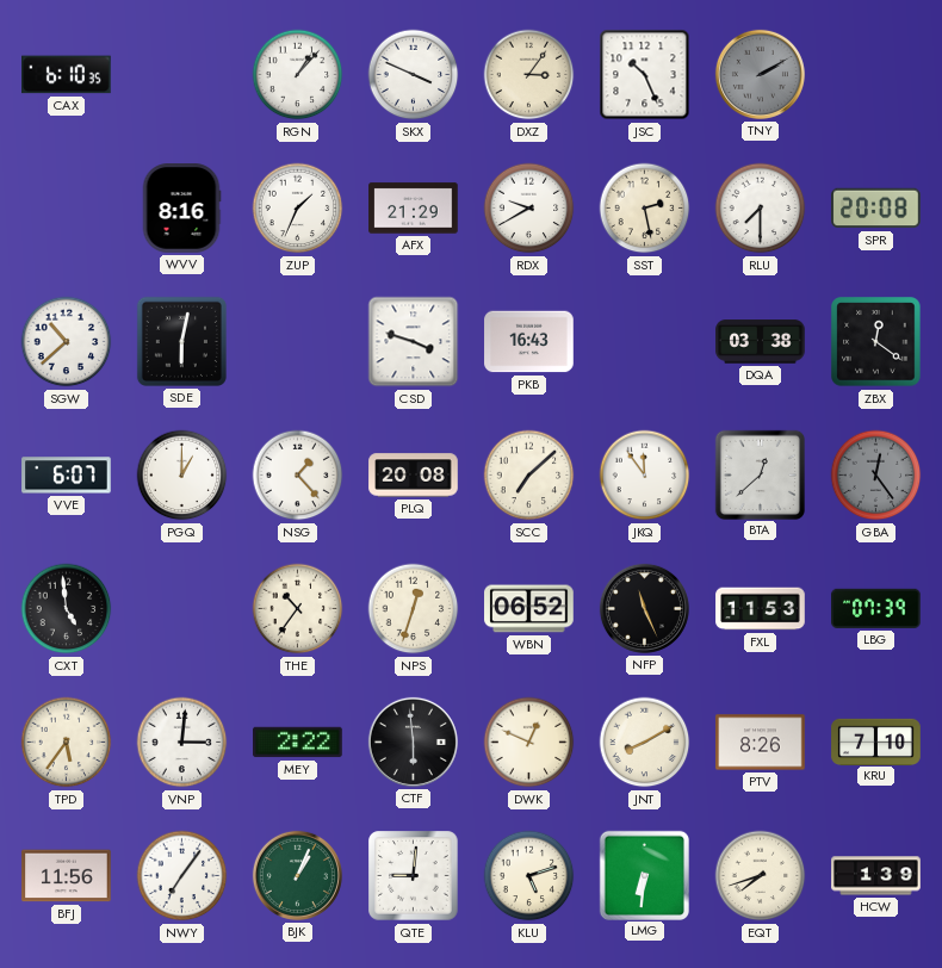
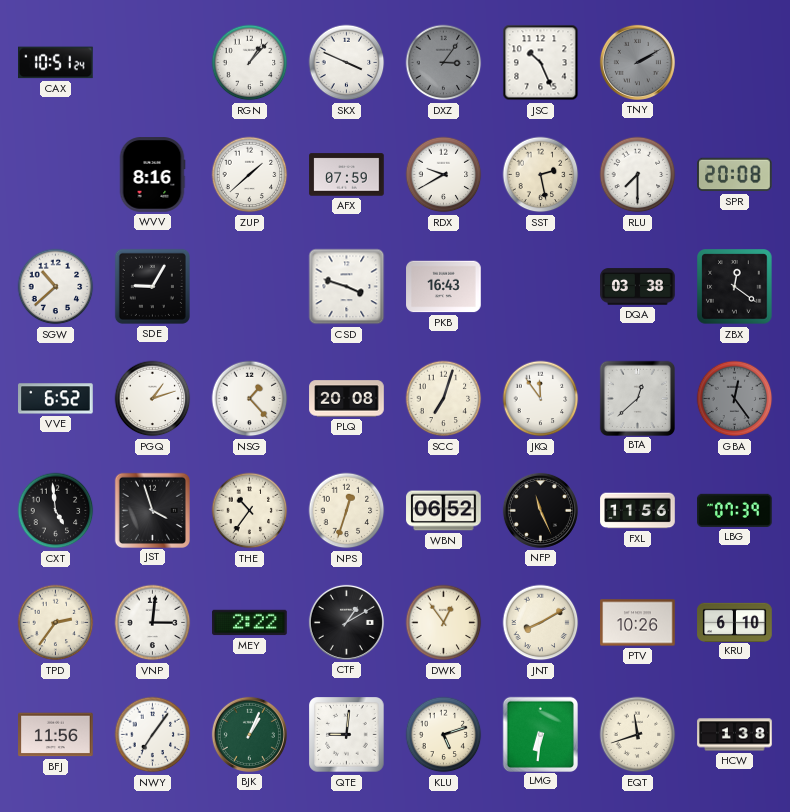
CAX: 6:10 -> 10:51
DXZ dial: cream -> grey
ZUP: 1:34 -> 1:38
AFX: 21:29 -> 07:59
SDE: 6:02 -> 9:05
VVE: 6:07 -> 6:52
PGQ: 1:00 -> 1:12
SCC: 7:08 -> 7:03
JST: none -> 3:57
FXL: 11:53 -> 11:56
TPD: 5:36 -> 2:36
CTF: 5:59 -> 1:10
DWK: 12:49 -> 12:54
PTV: 8:26 -> 10:26
KRU: 7:10 -> 6:10
EQT: 7:42 -> 11:42
HCW: 1:39 -> 1:38
